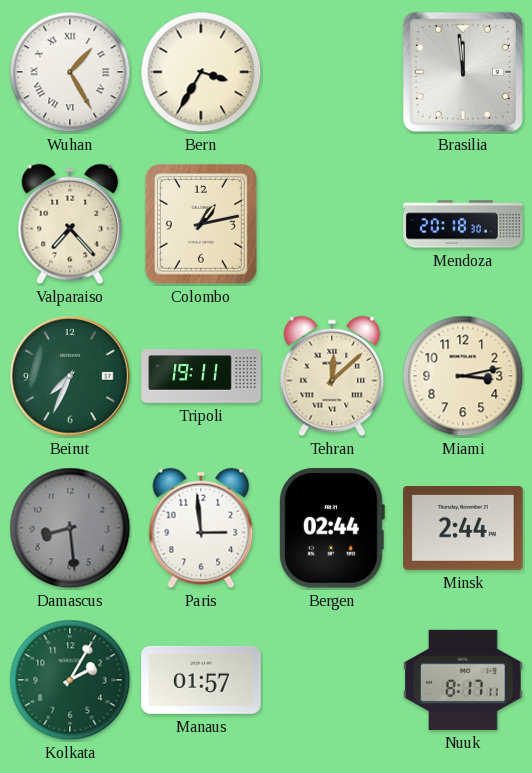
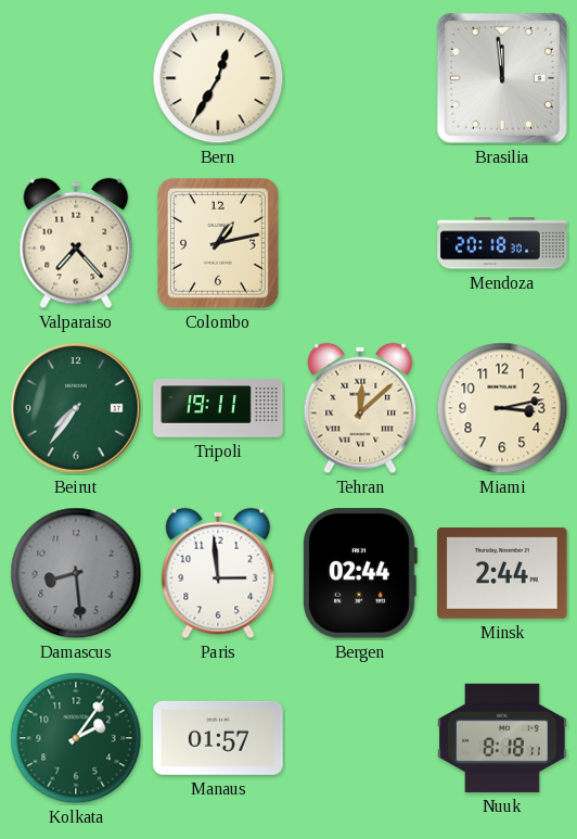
Wuhan: 1:25 -> none
Bern: 3:35 -> 12:35
Beirut: 7:34 -> 7:36
Kolkata: 2:05 -> 2:06
Nuuk: 8:17 -> 8:18
